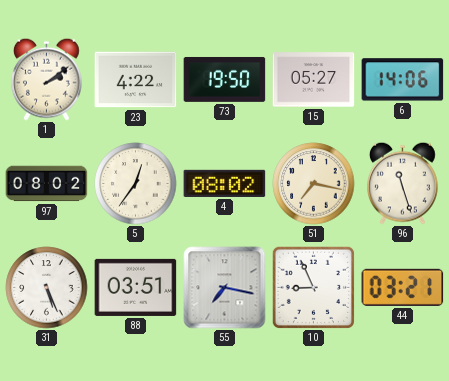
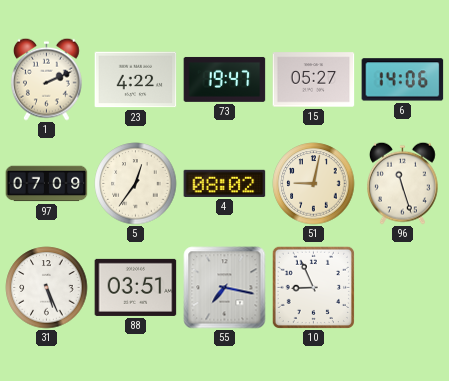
1: 2:09 -> 2:11
73: 19:50 -> 19:47
97: 08:02 -> 07:09
51: 7:17 -> 9:02
44: 03:21 -> none
